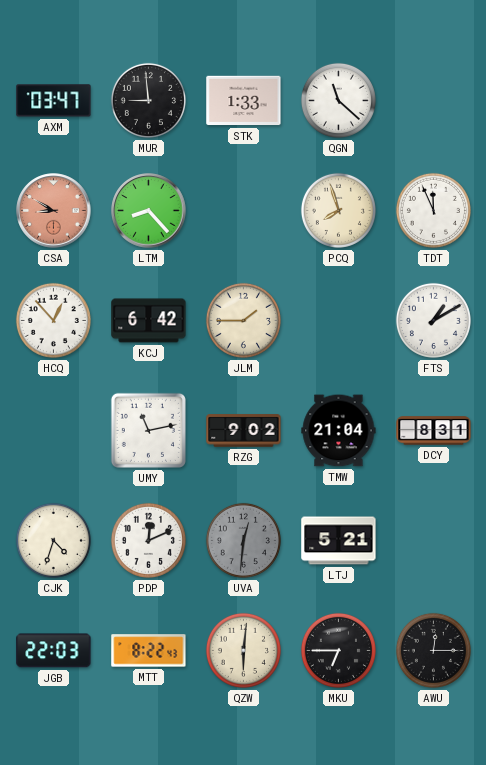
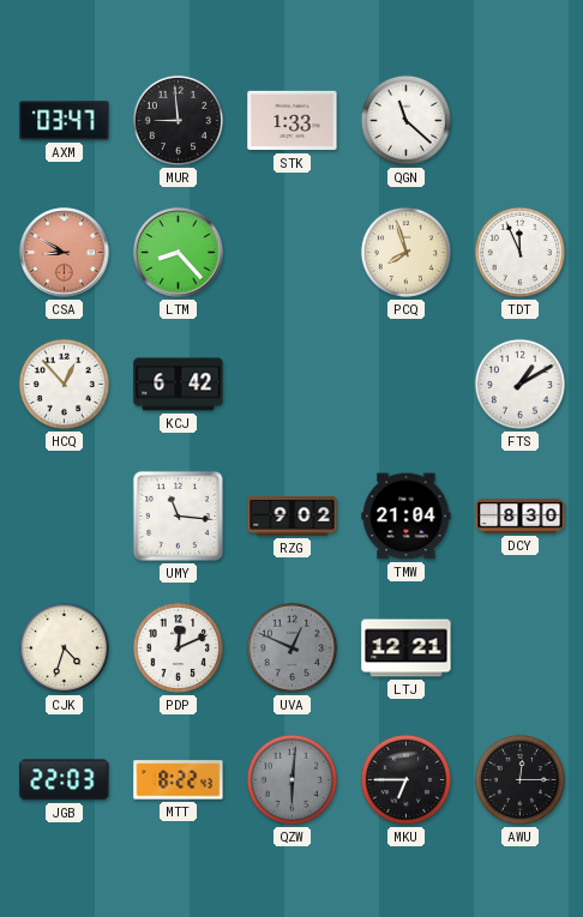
JLM: 1:45 -> none
UMY: 11:13 -> 11:16
DCY: 8:31 -> 8:30
UVA: 12:31 -> 12:49
LTJ: 5:21 -> 12:21
QZW dial: cream -> grey
